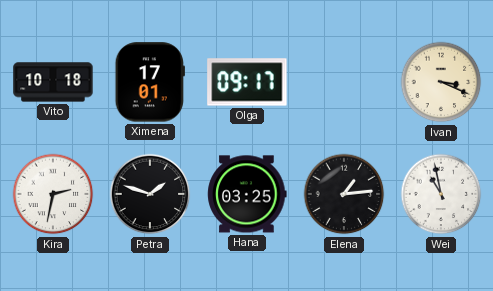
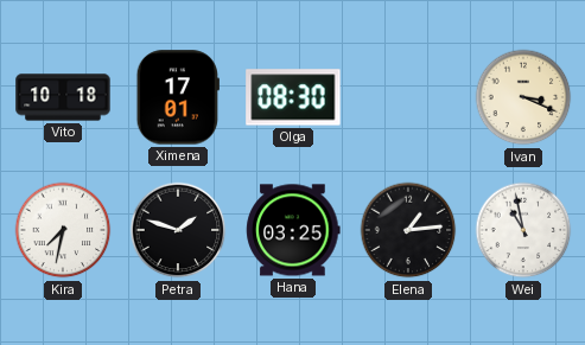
Olga: 09:17 -> 08:30
Kira: 2:32 -> 7:32
